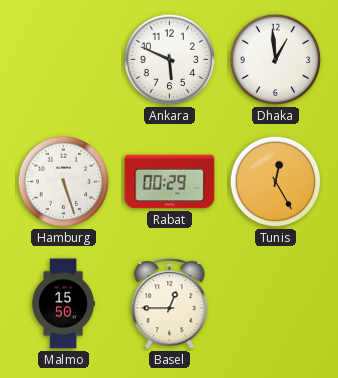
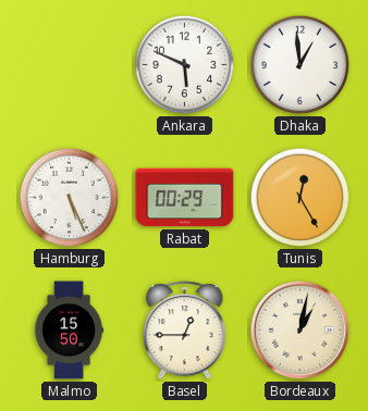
Hamburg: 5:27 -> 5:26
Bordeaux: none -> 1:02
